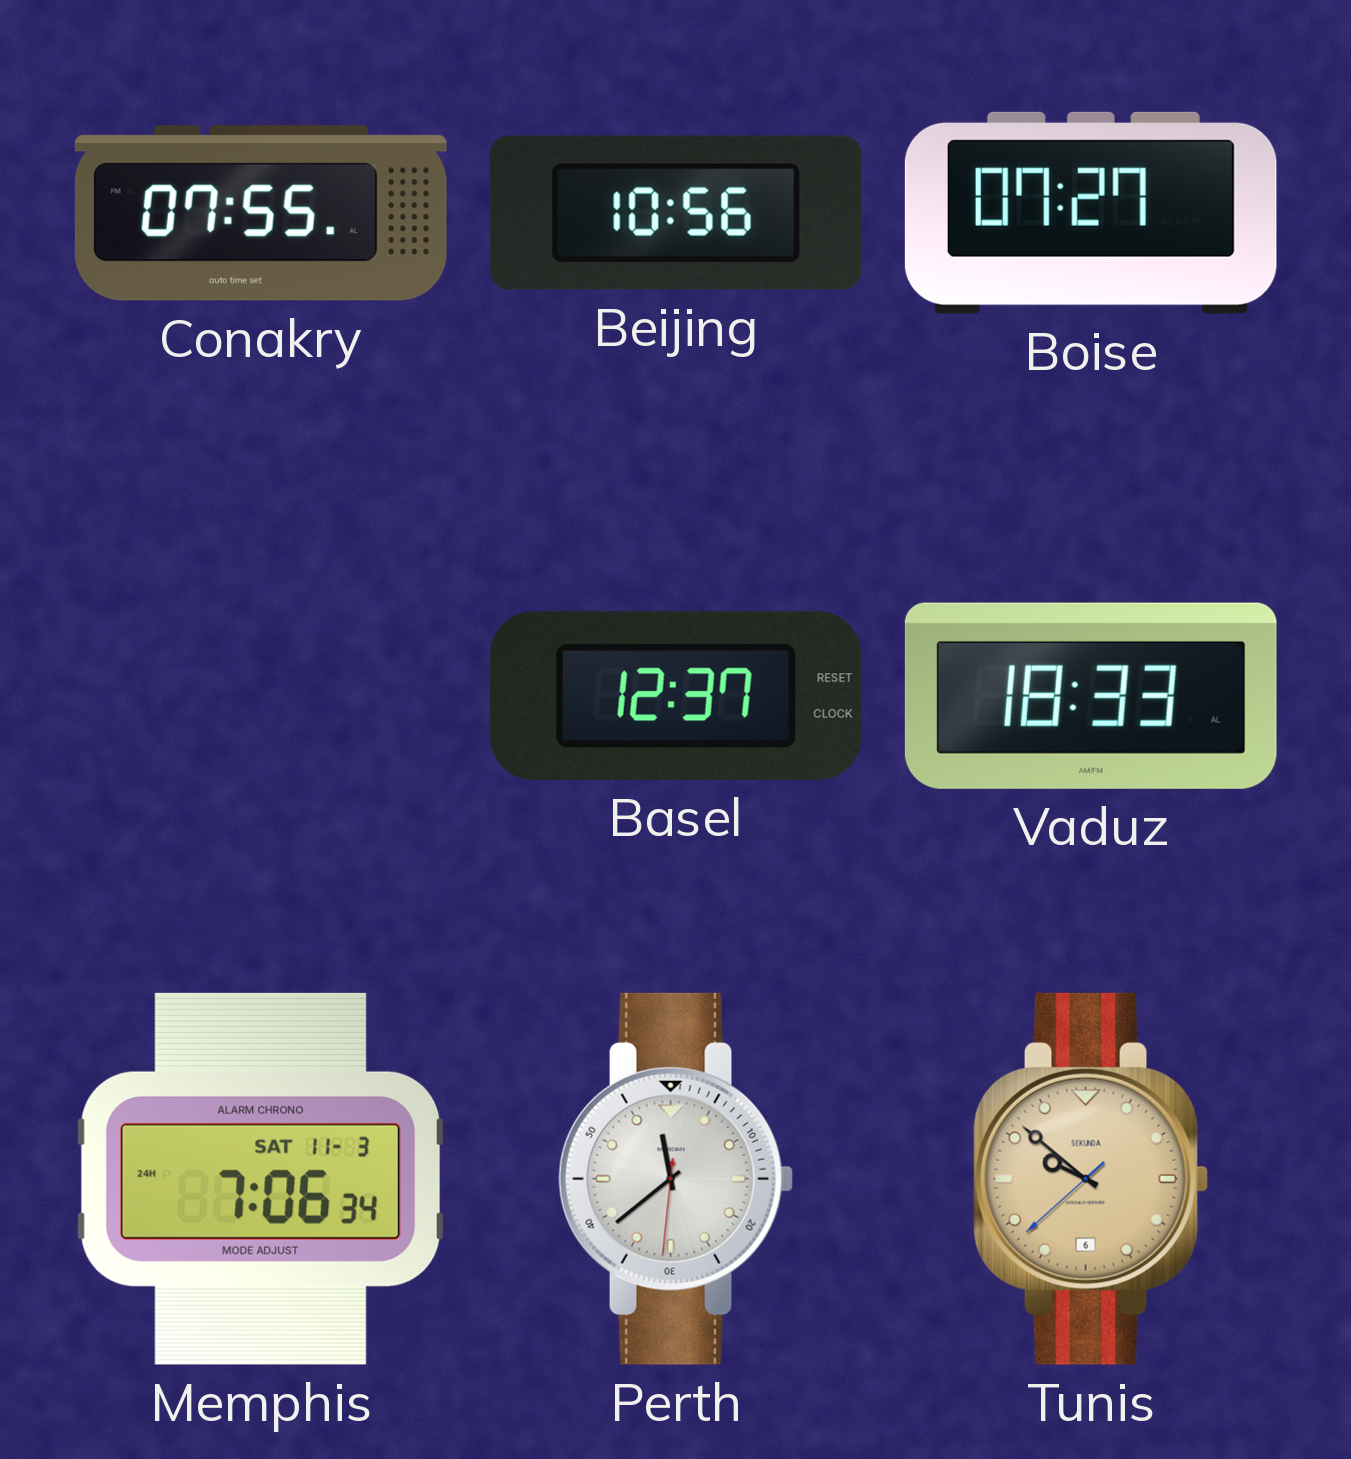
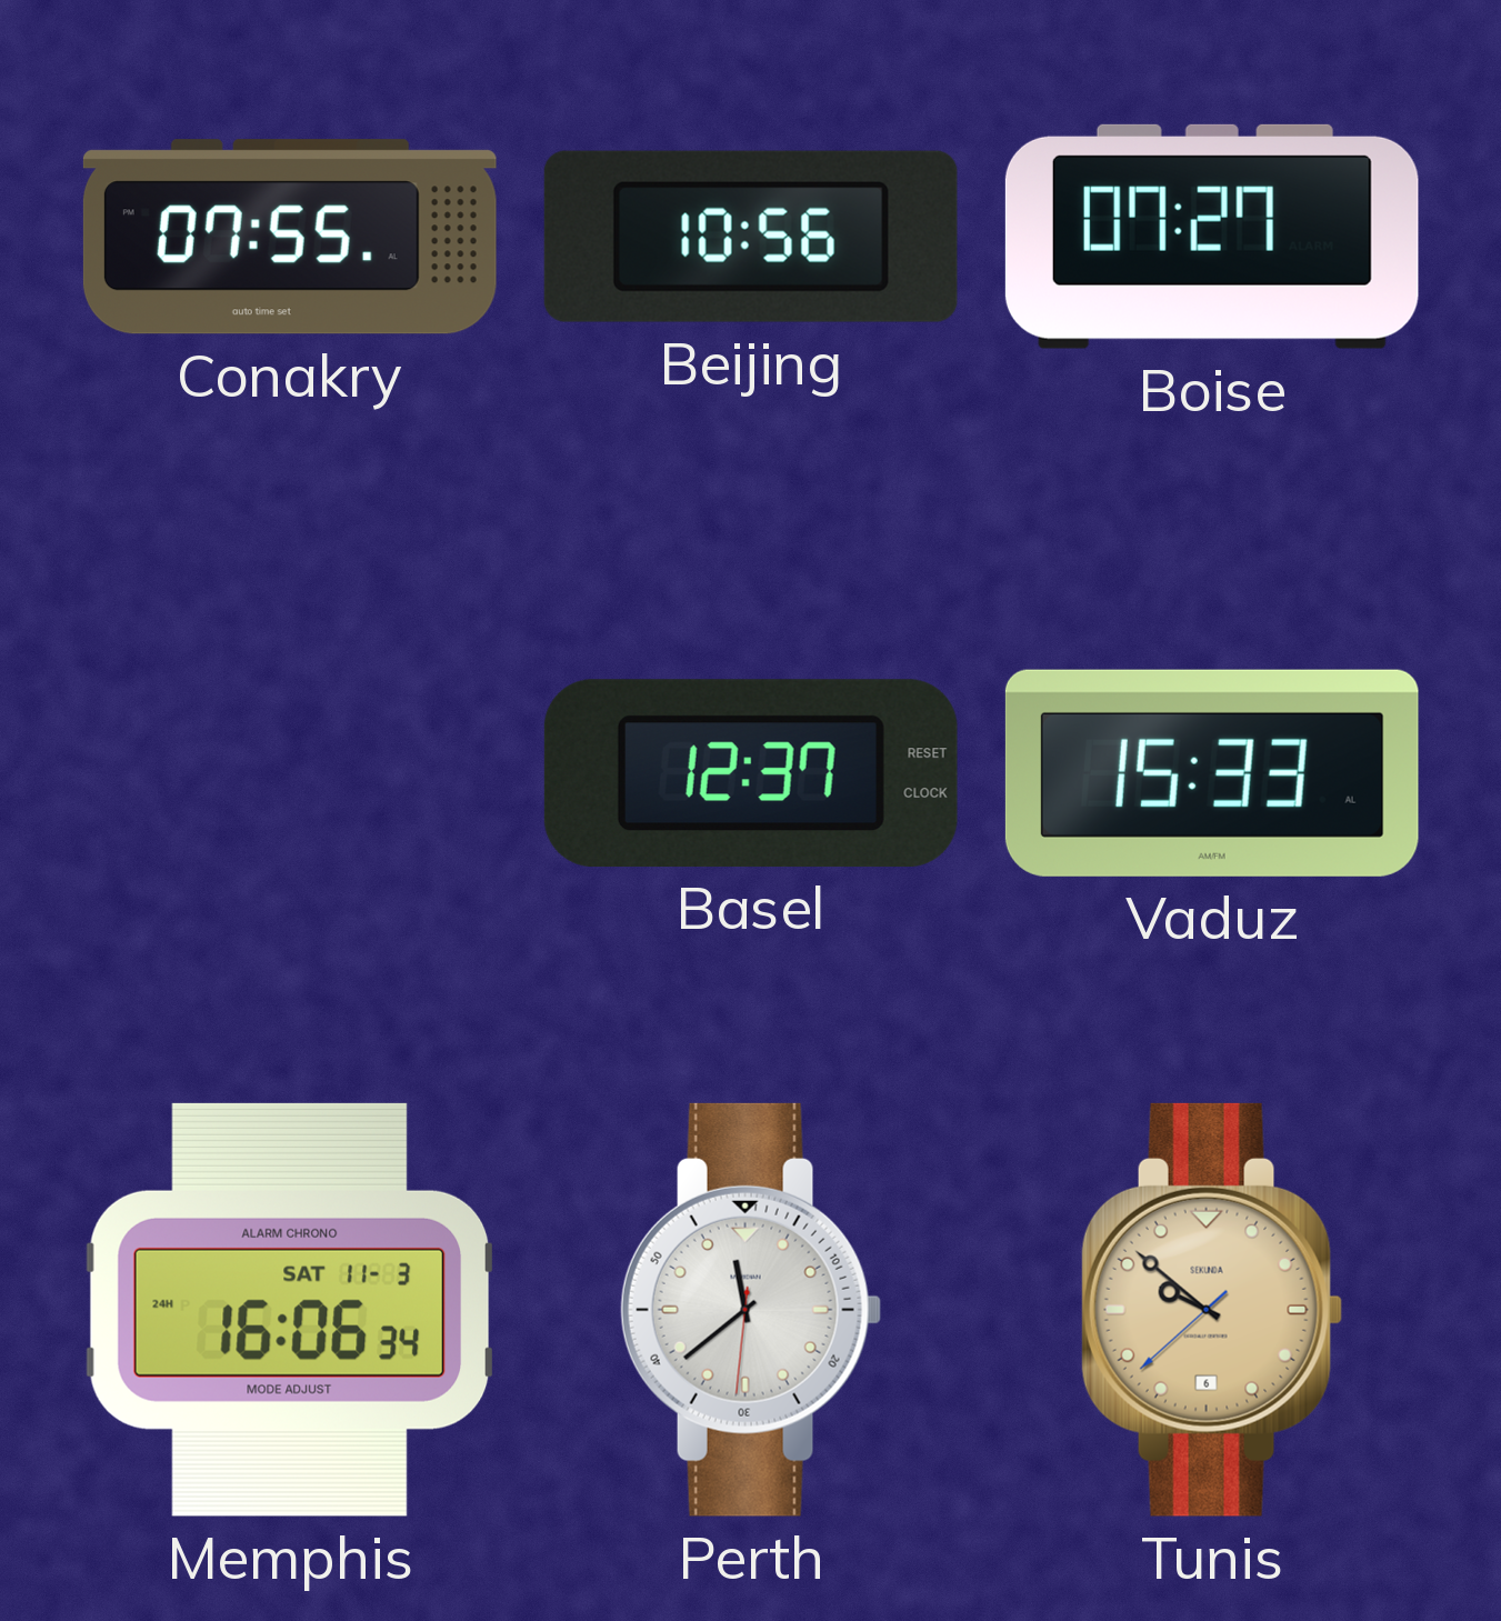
Vaduz: 18:33 -> 15:33
Memphis: 7:06 -> 16:06
